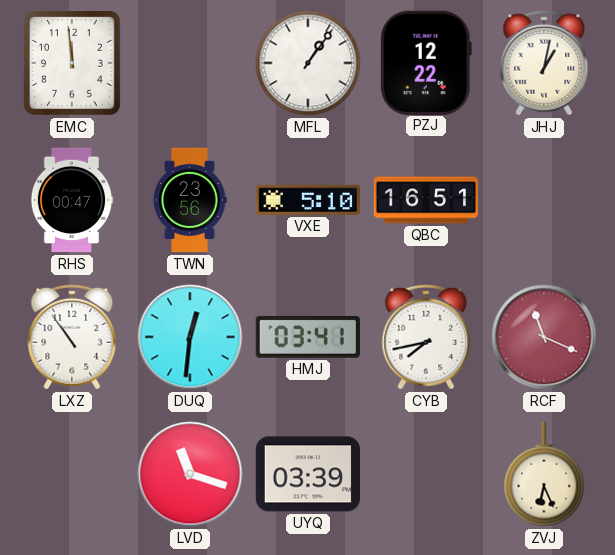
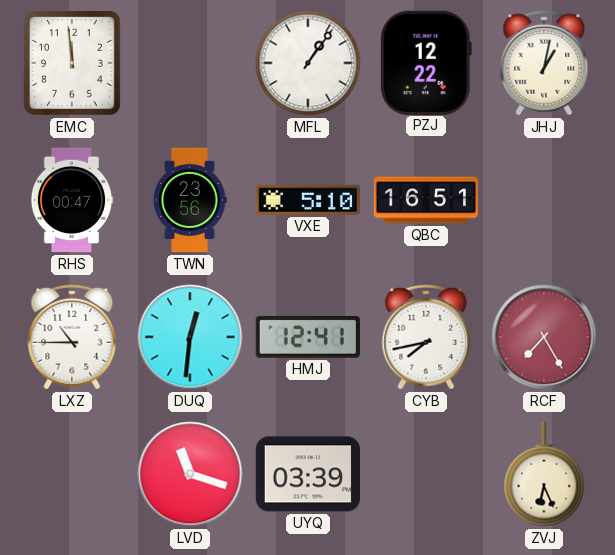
LXZ: 10:54 -> 10:45
HMJ: 03:41 -> 12:41
RCF: 11:19 -> 7:25
